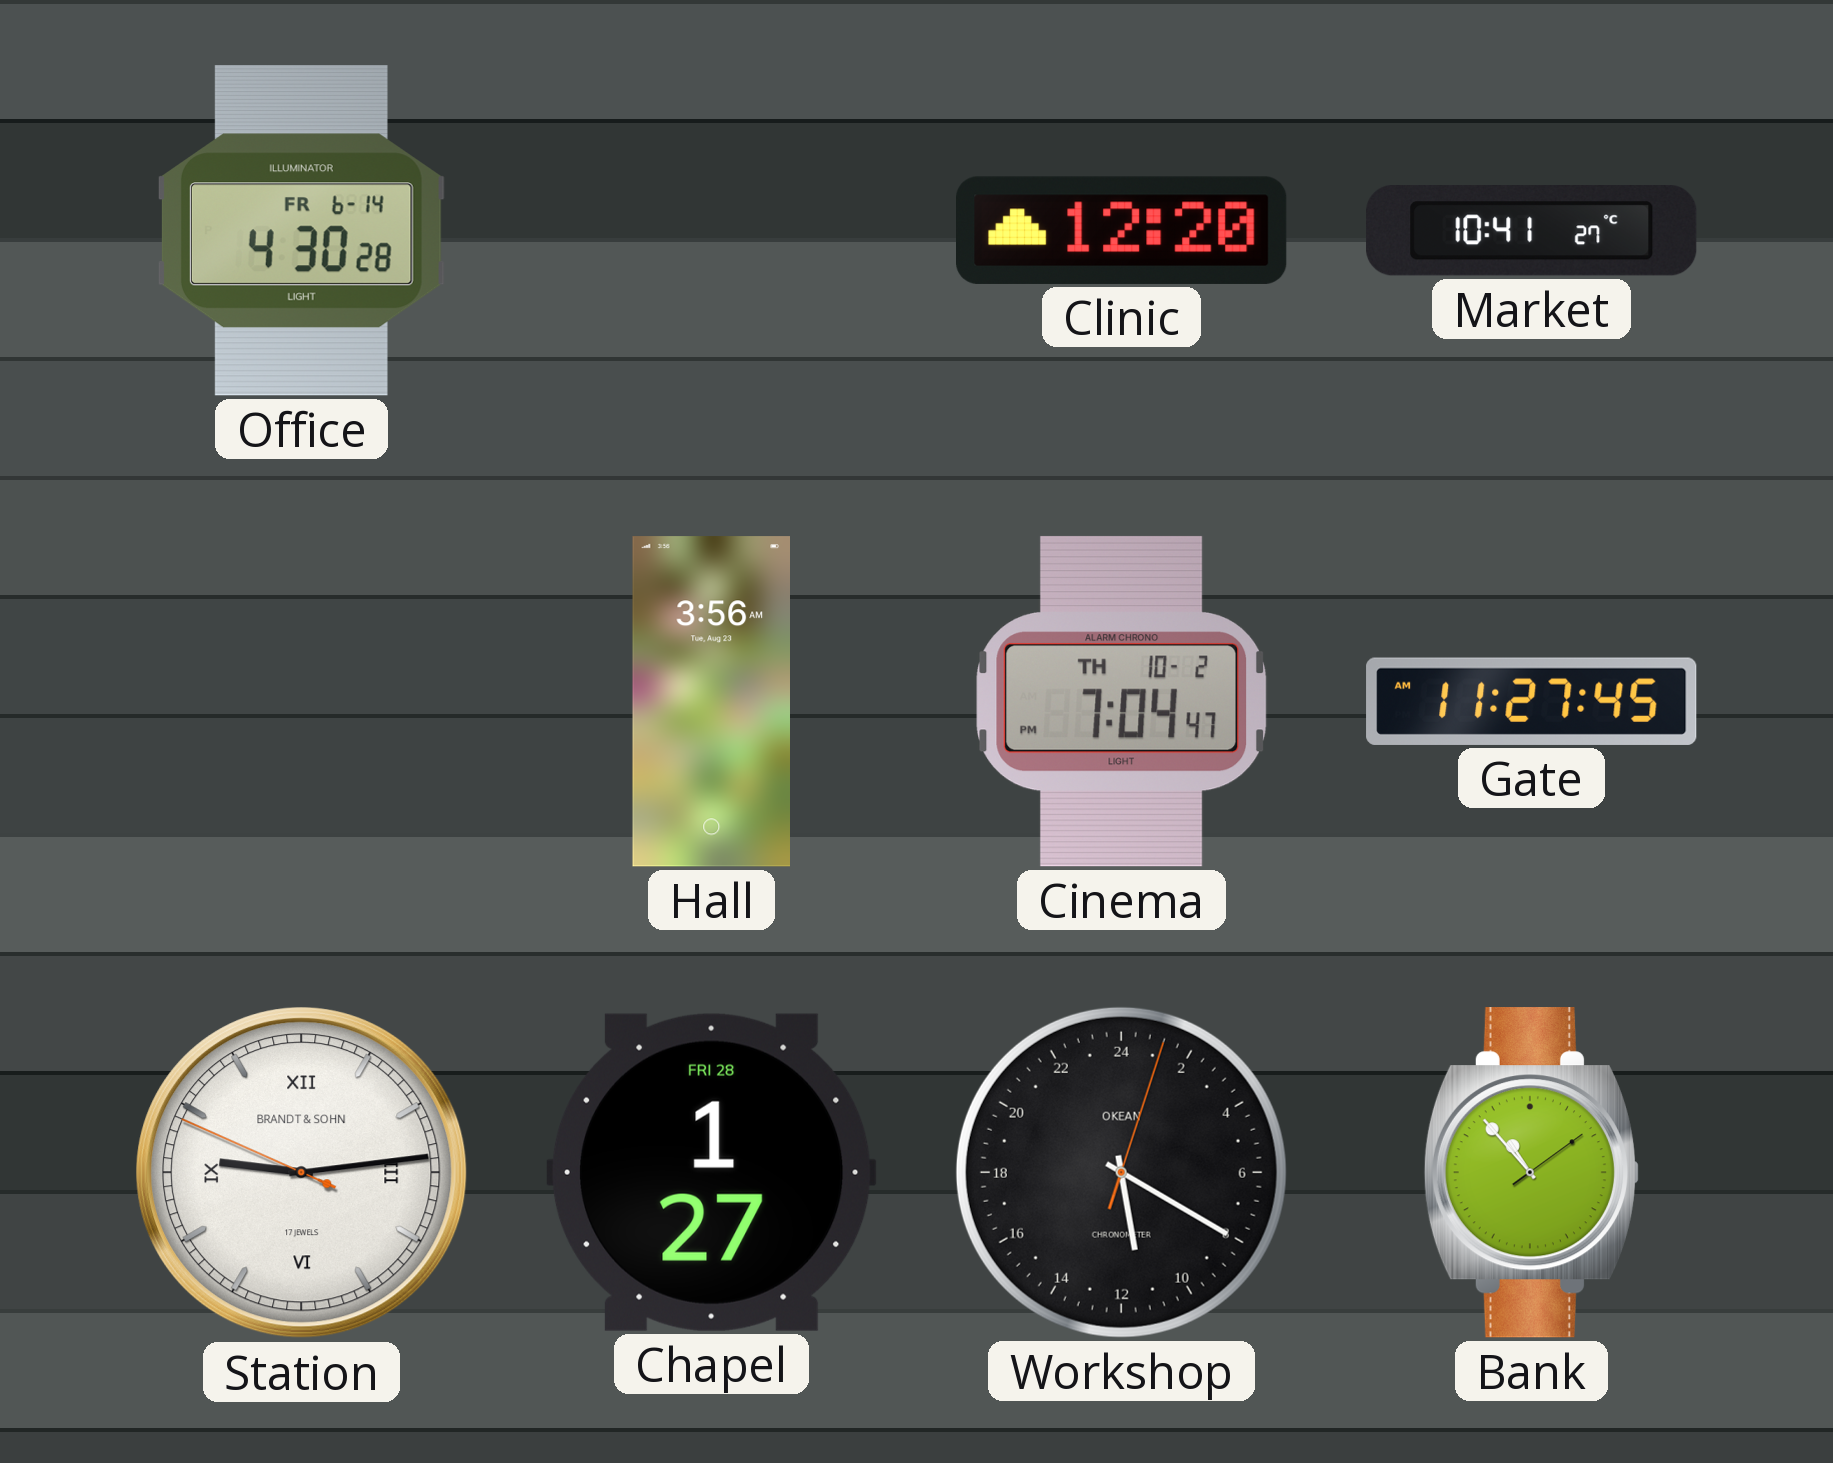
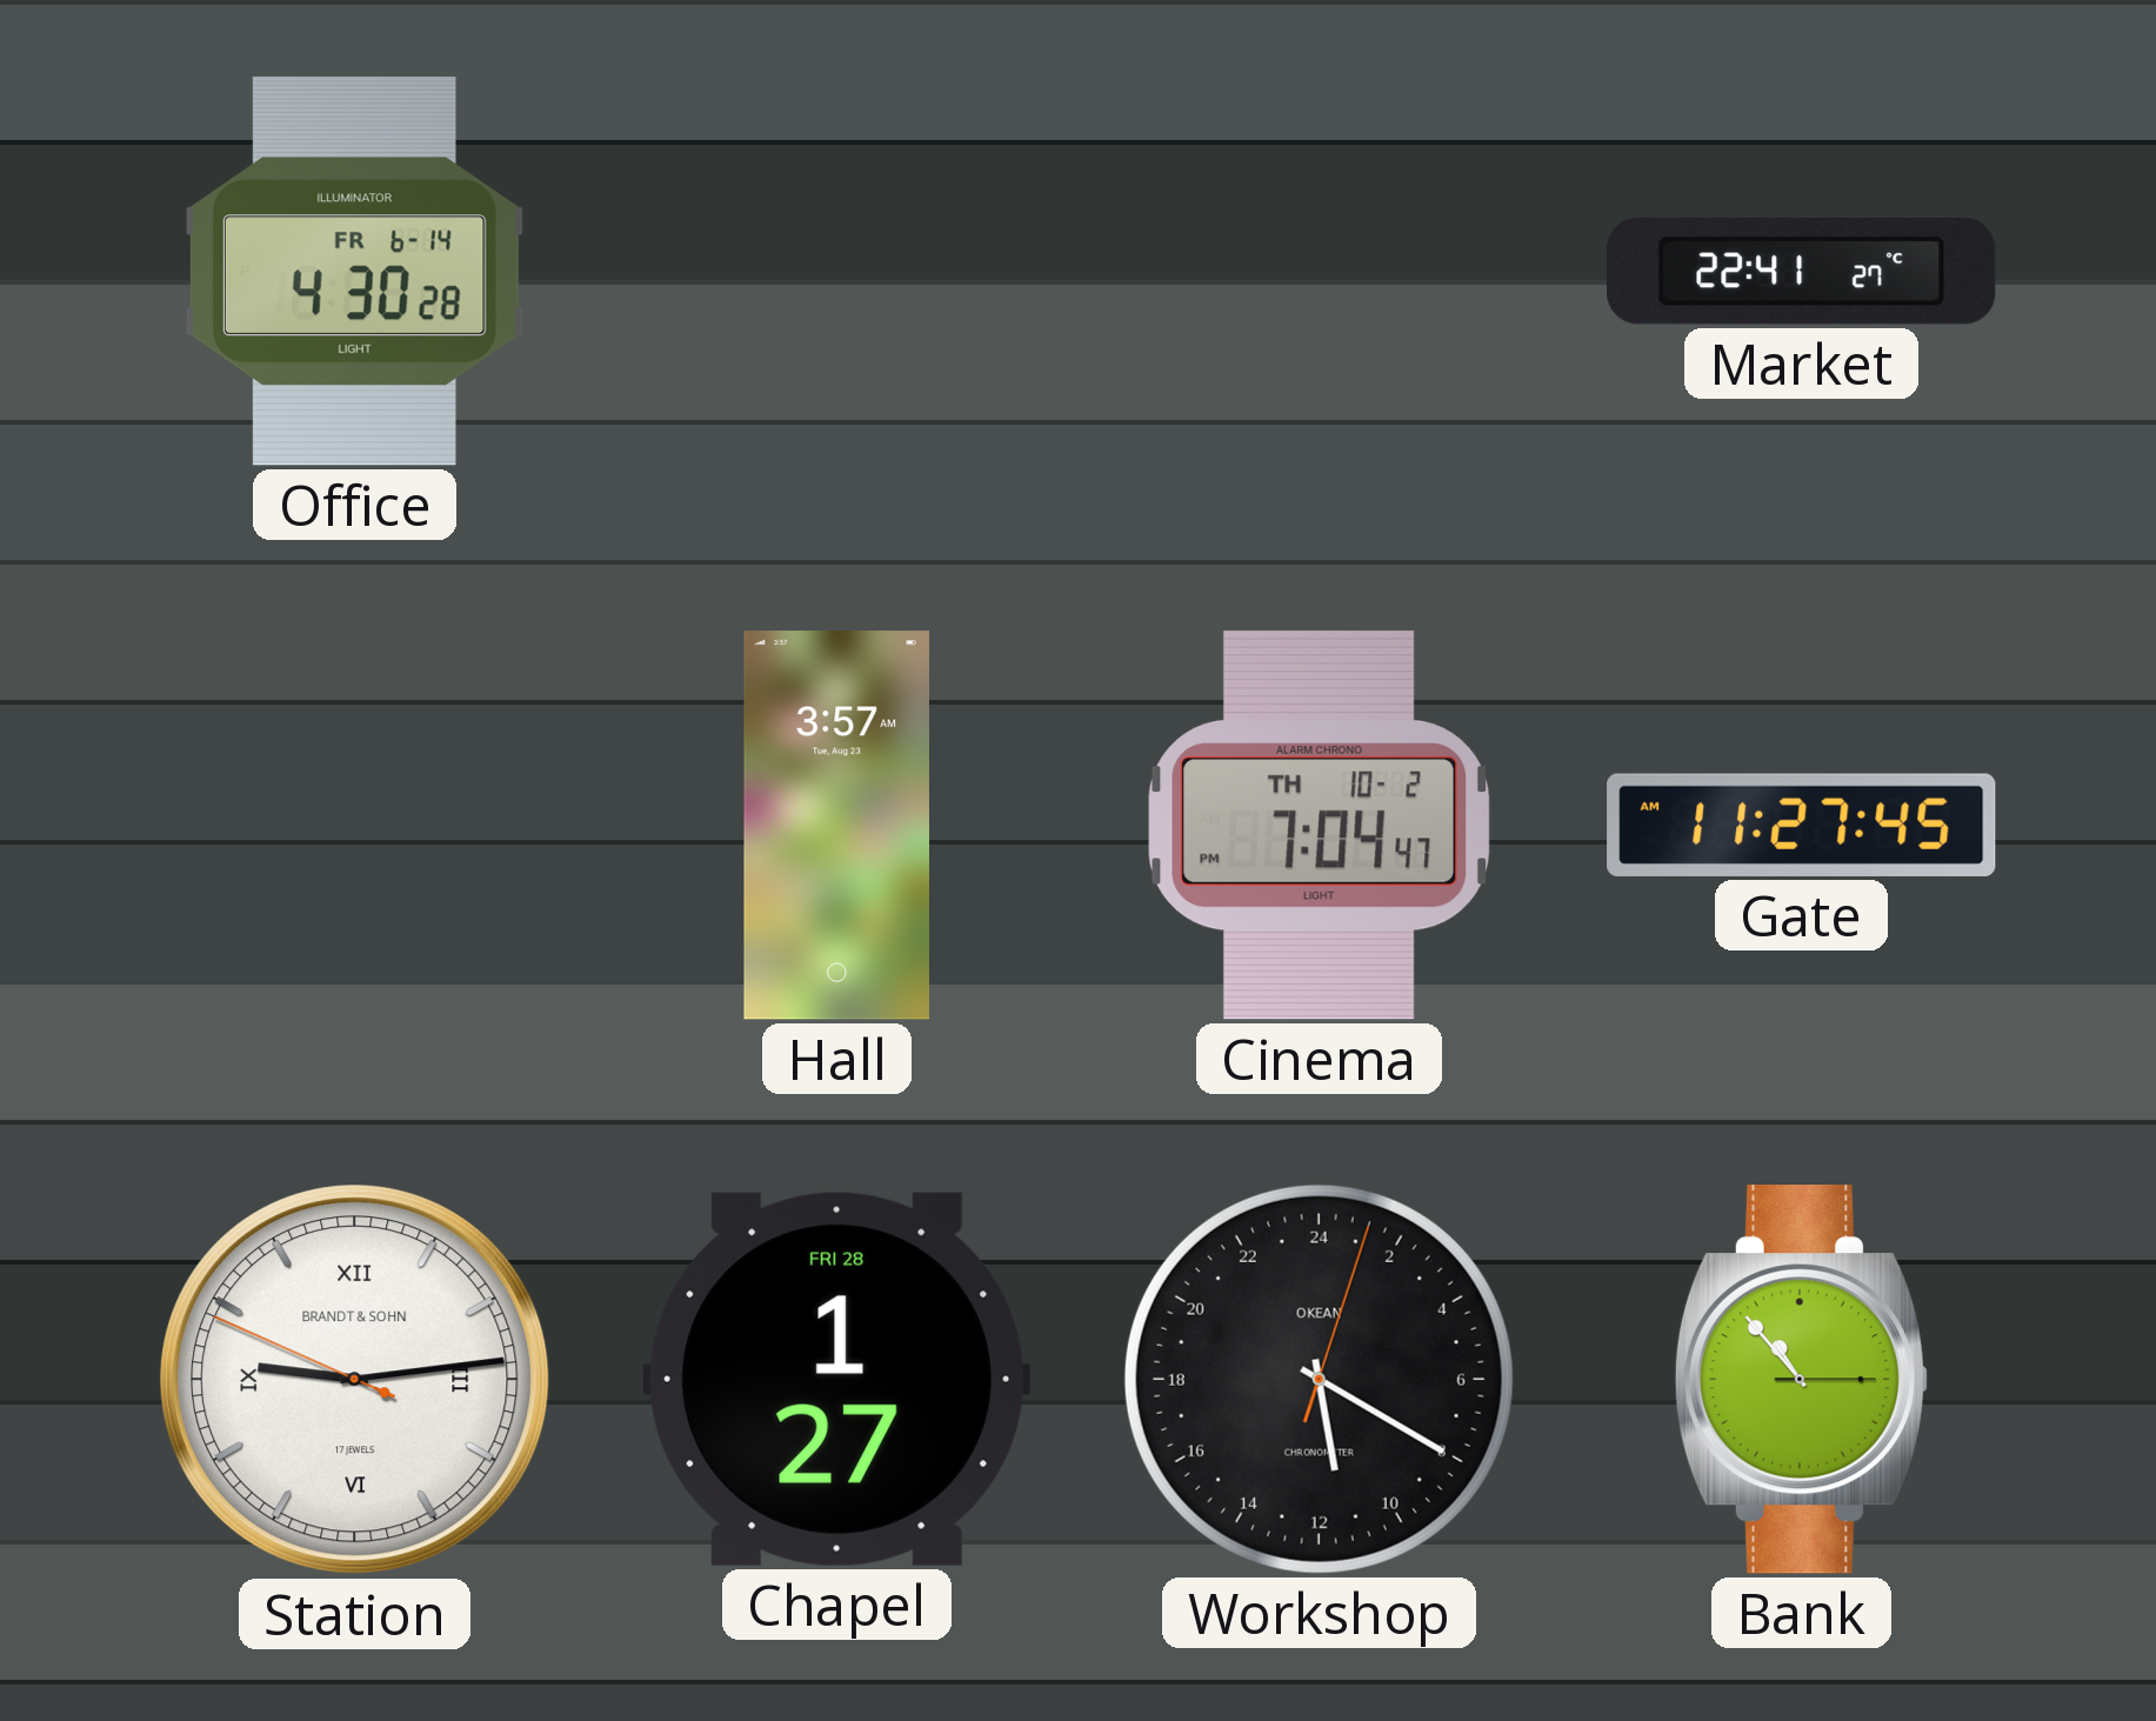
Clinic: 12:20 -> none
Market: 10:41 -> 22:41
Hall: 3:56 -> 3:57
Bank: 10:53:09 -> 10:53:15
